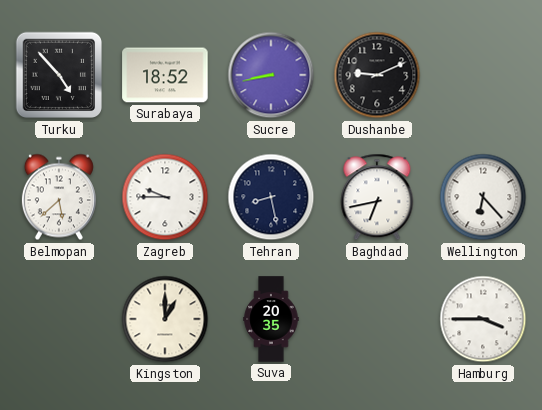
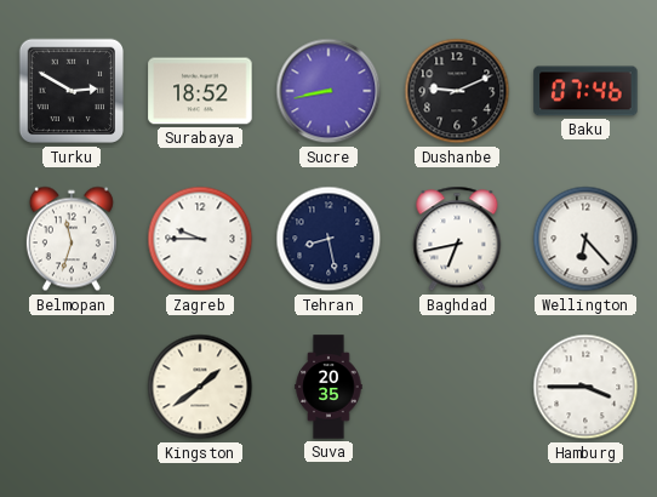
Turku: 4:53 -> 2:50
Baku: none -> 07:46
Belmopan: 5:38 -> 11:33
Kingston: 1:00 -> 1:39
